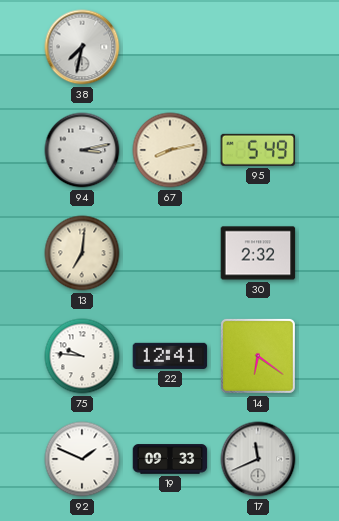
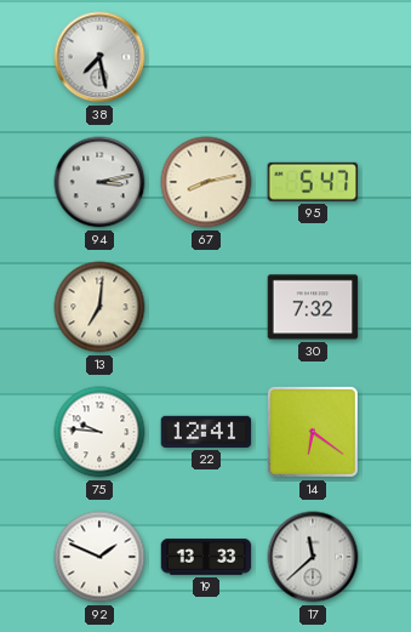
38: 7:32 -> 7:28
95: 5:49 -> 5:47
30: 2:32 -> 7:32
19: 09:33 -> 13:33
17: 11:41 -> 11:38
